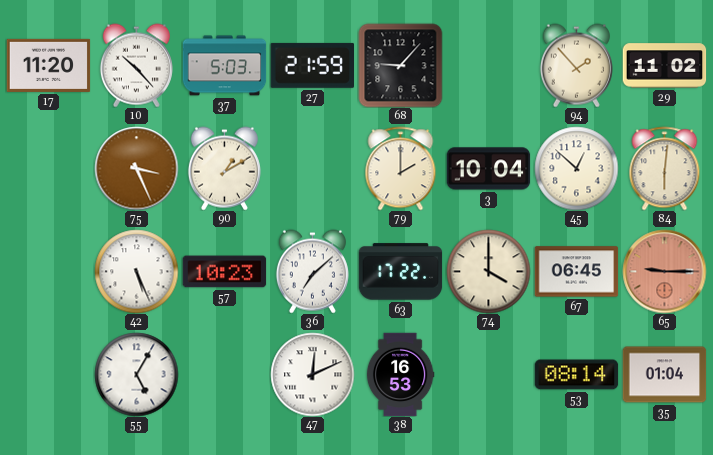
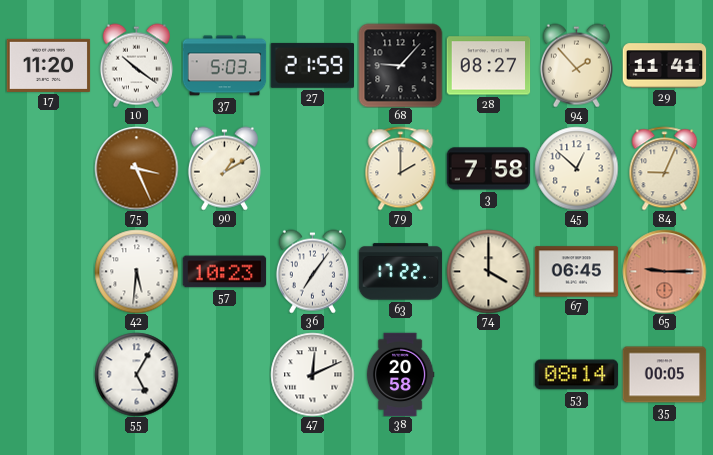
10: 10:23 -> 10:21
28: none -> 08:27
29: 11:02 -> 11:41
3: 10:04 -> 7:58
84: 6:01 -> 9:04
42: 5:26 -> 5:31
36: 7:08 -> 7:06
38: 16:53 -> 20:58
35: 01:04 -> 00:05
